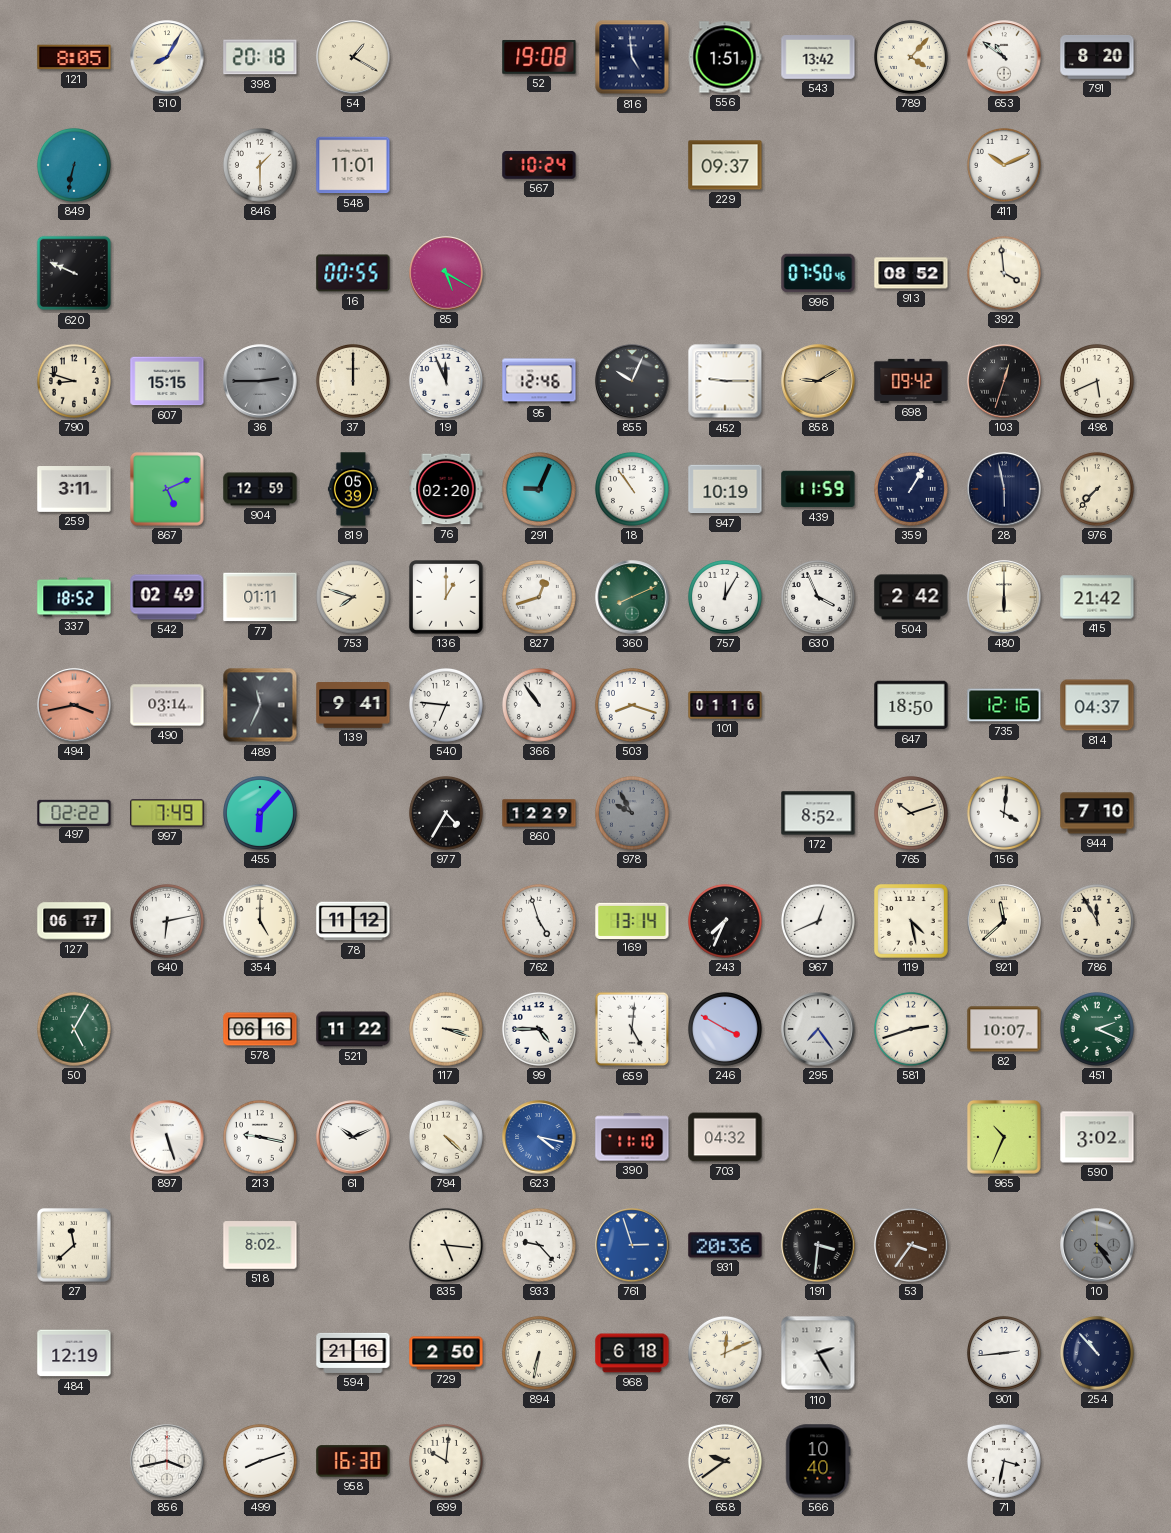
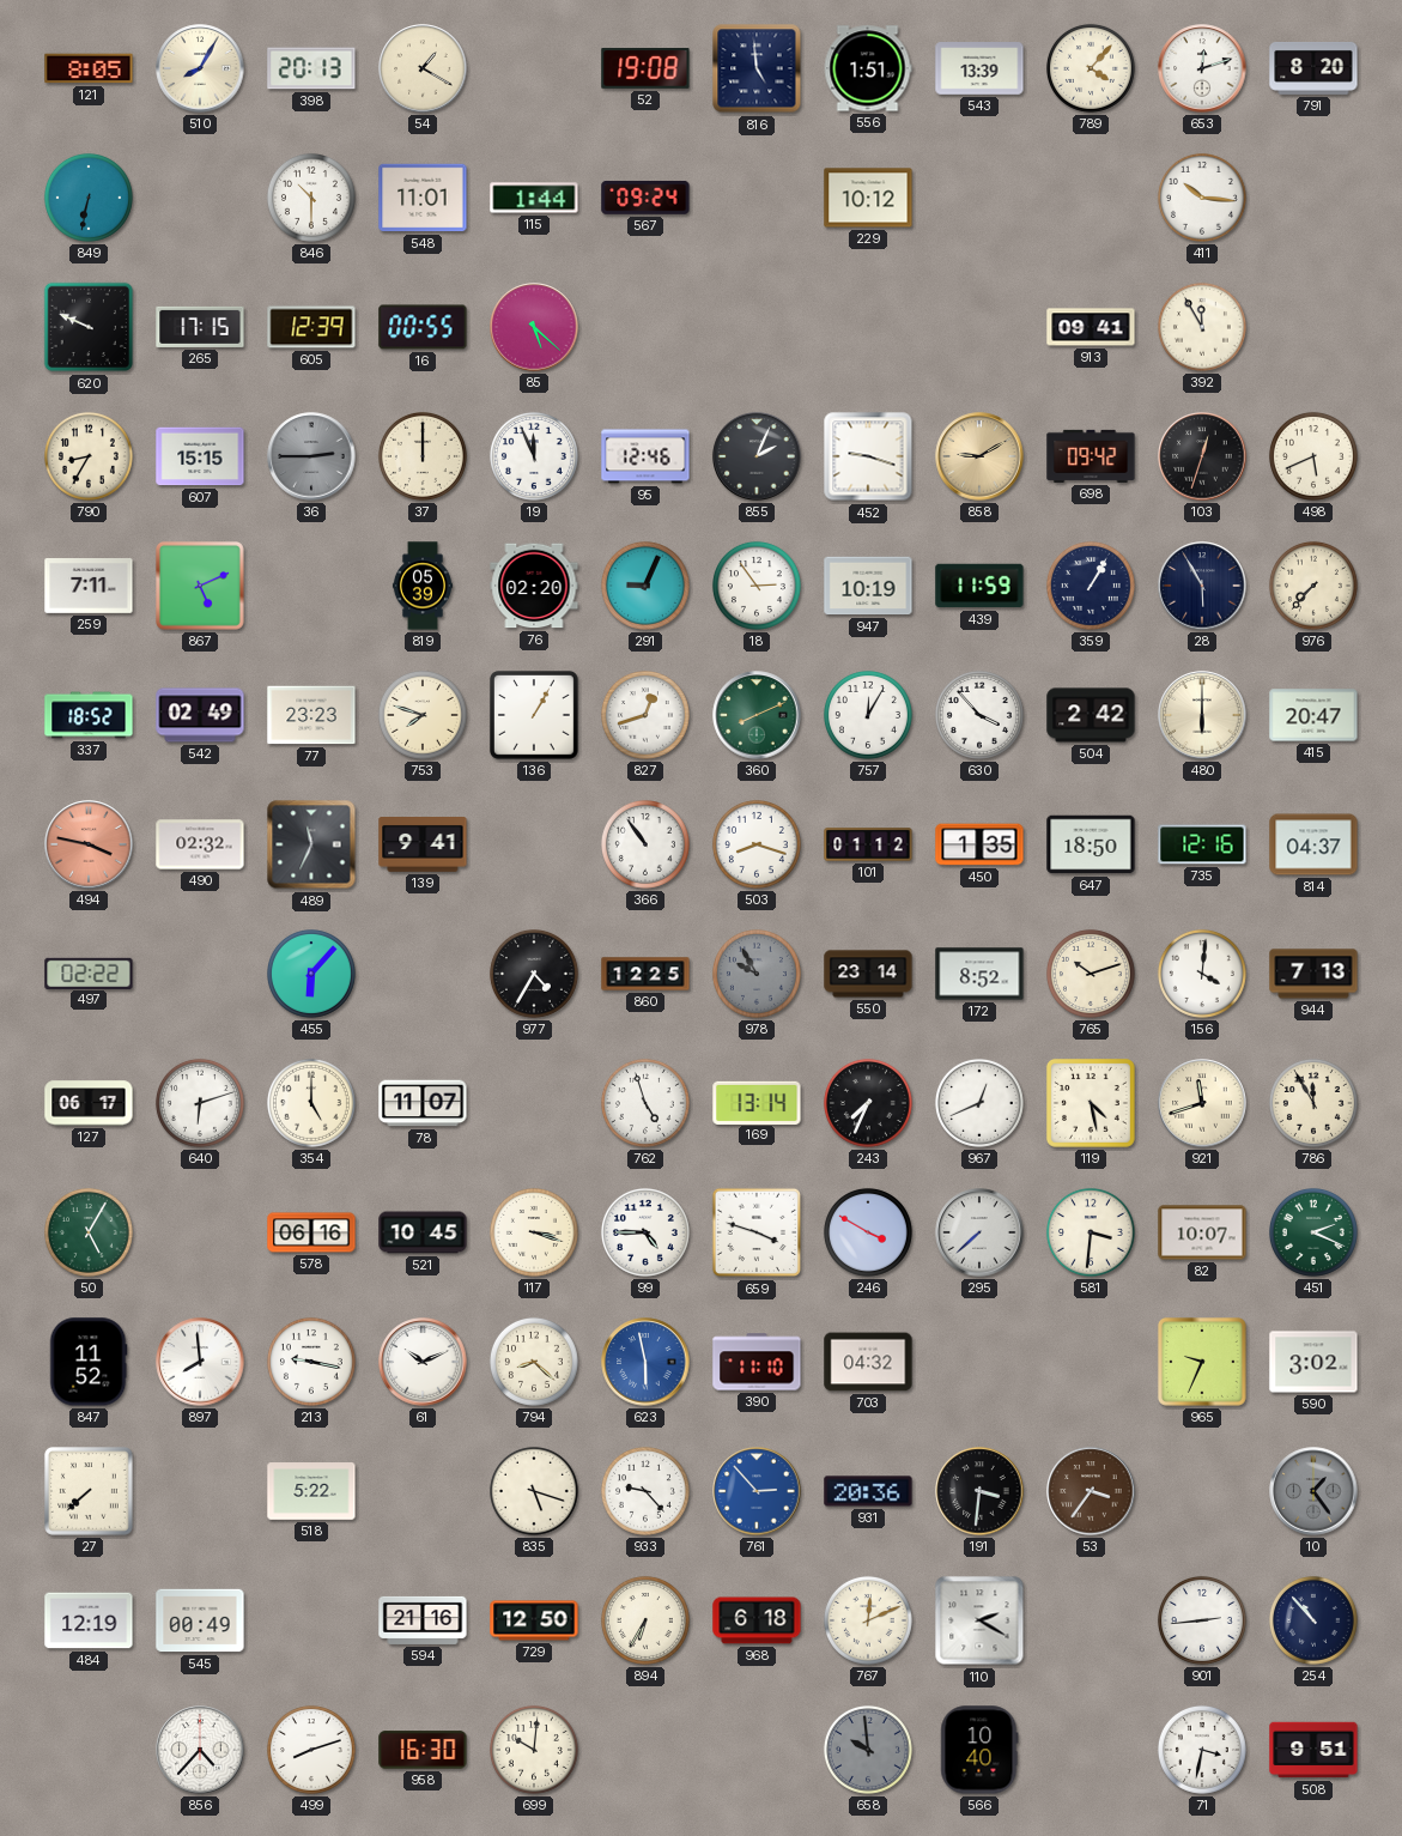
398: 20:18 -> 20:13
543: 13:42 -> 13:39
653: 10:51 -> 12:12
846: 1:30 -> 10:30
115: none -> 1:44
567: 10:24 -> 09:24
229: 09:37 -> 10:12
411: 10:11 -> 10:16
265: none -> 17:15
605: none -> 12:39
85: 5:20 -> 5:22
996: 07:50 -> none
913: 08:52 -> 09:41
392: 3:59 -> 11:55
790: 8:48 -> 8:35
855: 10:04 -> 2:04
452: 9:15 -> 9:18
259: 3:11 -> 7:11
904: 12:59 -> none
18: 10:54 -> 2:54
28: 5:58 -> 5:55
77: 01:11 -> 23:23
136: 1:00 -> 1:05
630: 3:56 -> 3:53
415: 21:42 -> 20:47
494: 3:43 -> 3:47
490: 03:14 -> 02:32
540: 6:46 -> none
101: 01:16 -> 01:12
450: none -> 1:35
997: 7:49 -> none
860: 12:29 -> 12:25
550: none -> 23:14
944: 7:10 -> 7:13
640: 6:13 -> 6:12
78: 11:12 -> 11:07
921: 11:38 -> 11:42
521: 11:22 -> 10:45
659: 5:01 -> 3:48
295: 7:24 -> 7:38
581: 2:42 -> 3:31
847: none -> 11:52
897: 5:27 -> 7:59
794: 4:22 -> 8:22
623: 4:17 -> 5:58
965: 10:34 -> 9:34
27: 11:38 -> 7:38
518: 8:02 -> 5:22
835: 5:16 -> 5:18
761: 2:57 -> 2:53
10: 4:24 -> 1:24
545: none -> 00:49
729: 2:50 -> 12:50
894: 6:32 -> 6:35
110: 2:25 -> 2:20
856: 3:43 -> 4:37
658: 9:39 -> 9:59
658 dial: cream -> grey
508: none -> 9:51
